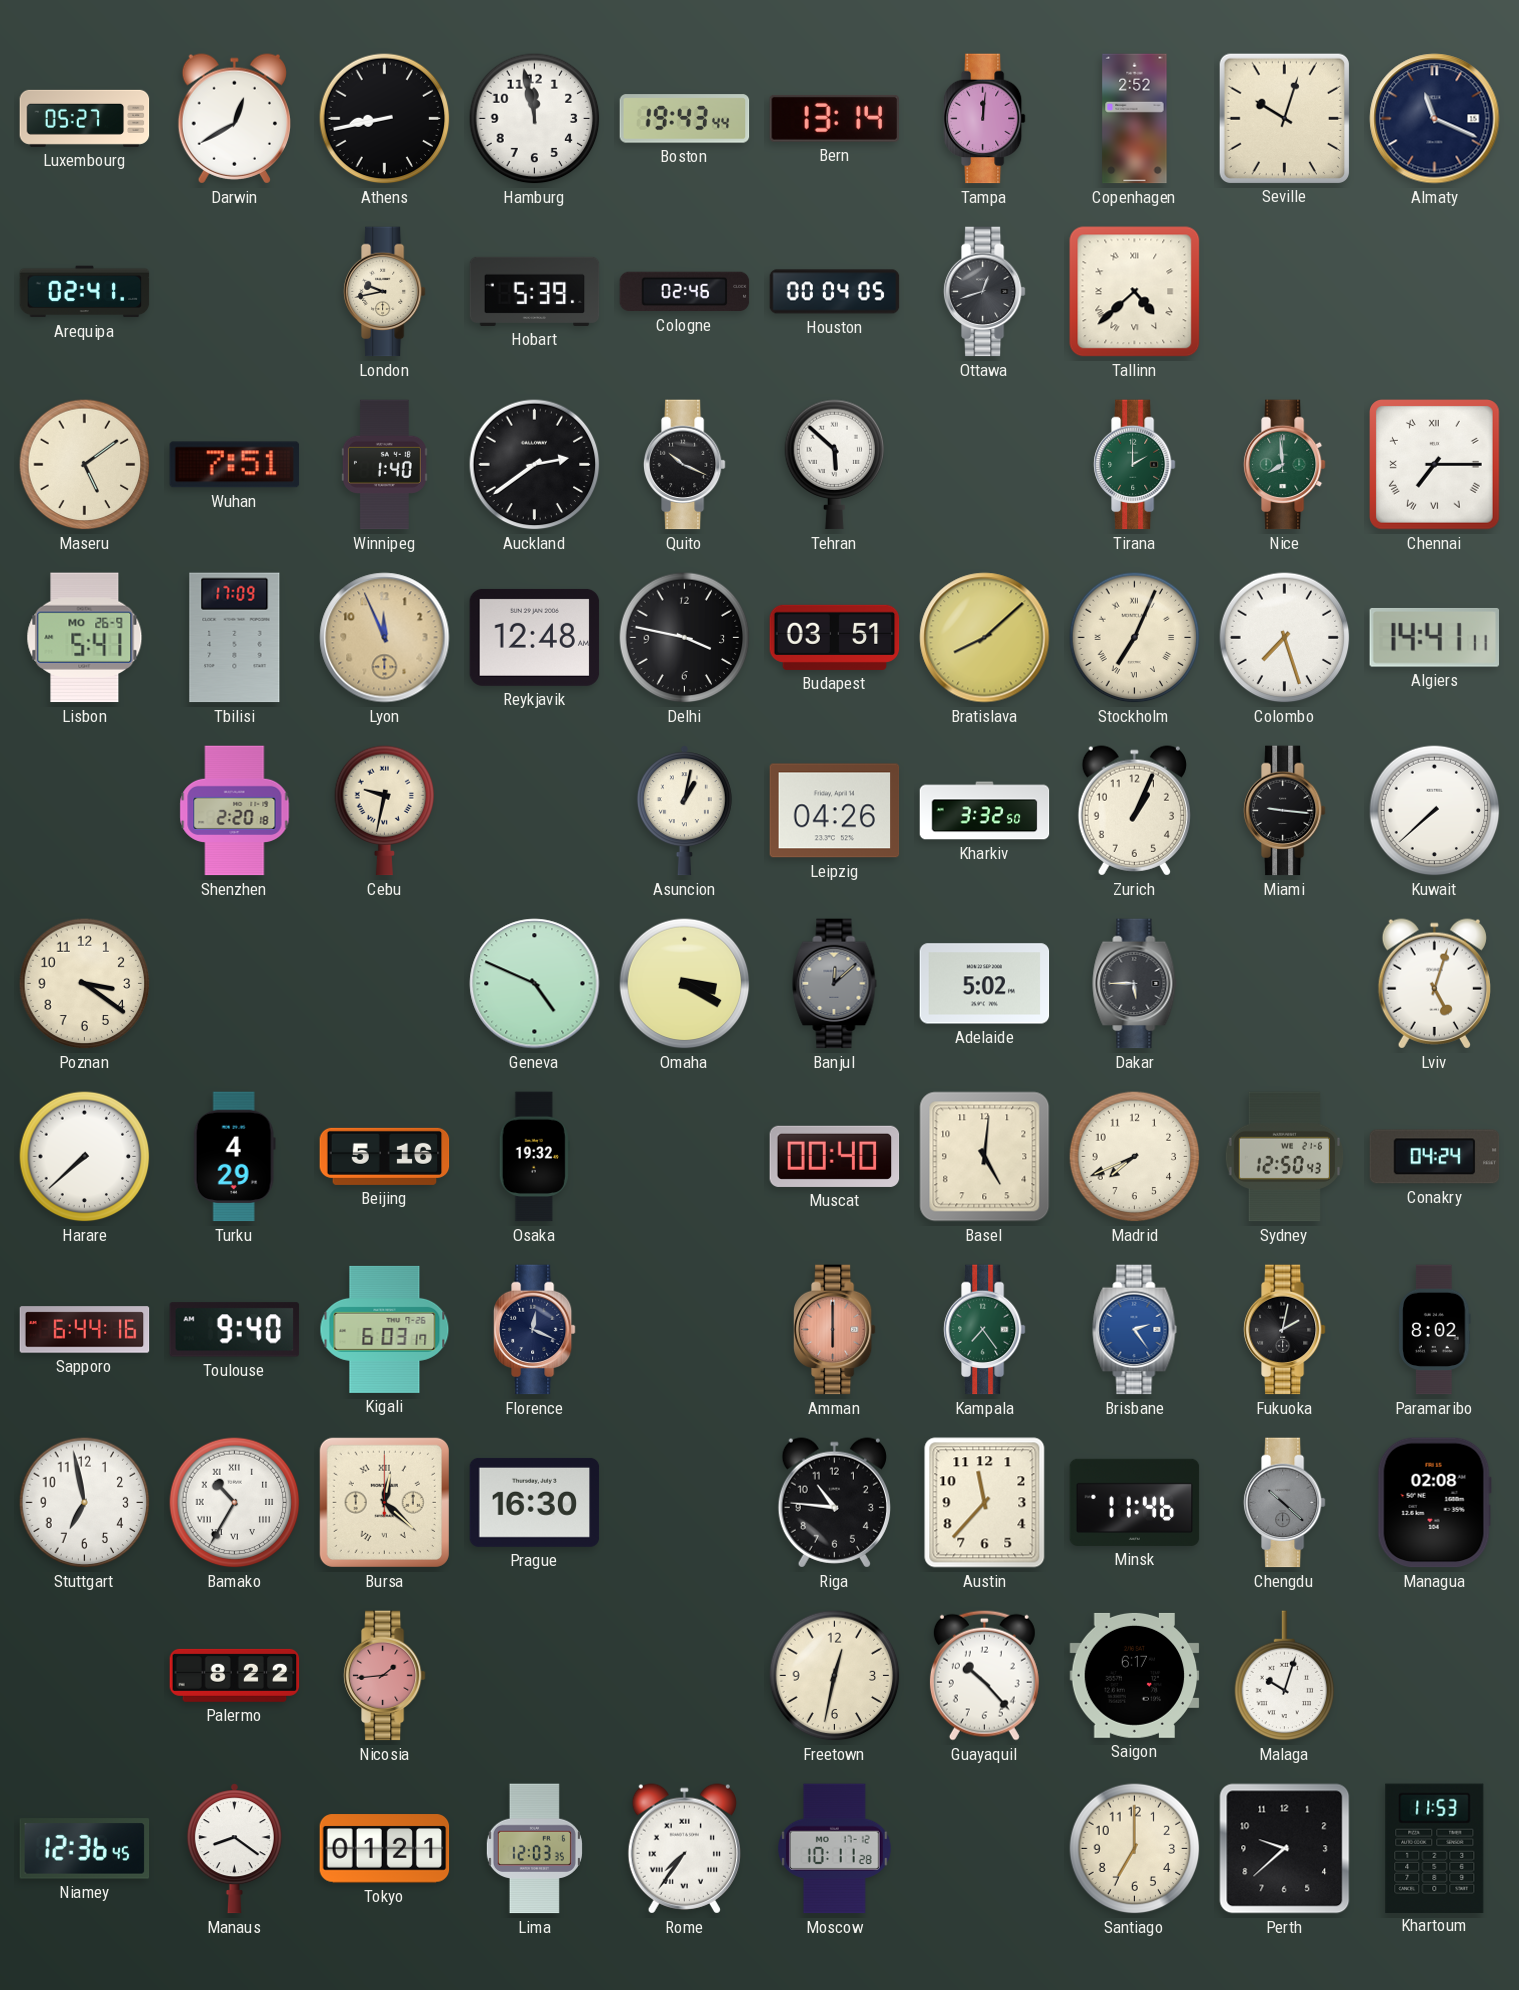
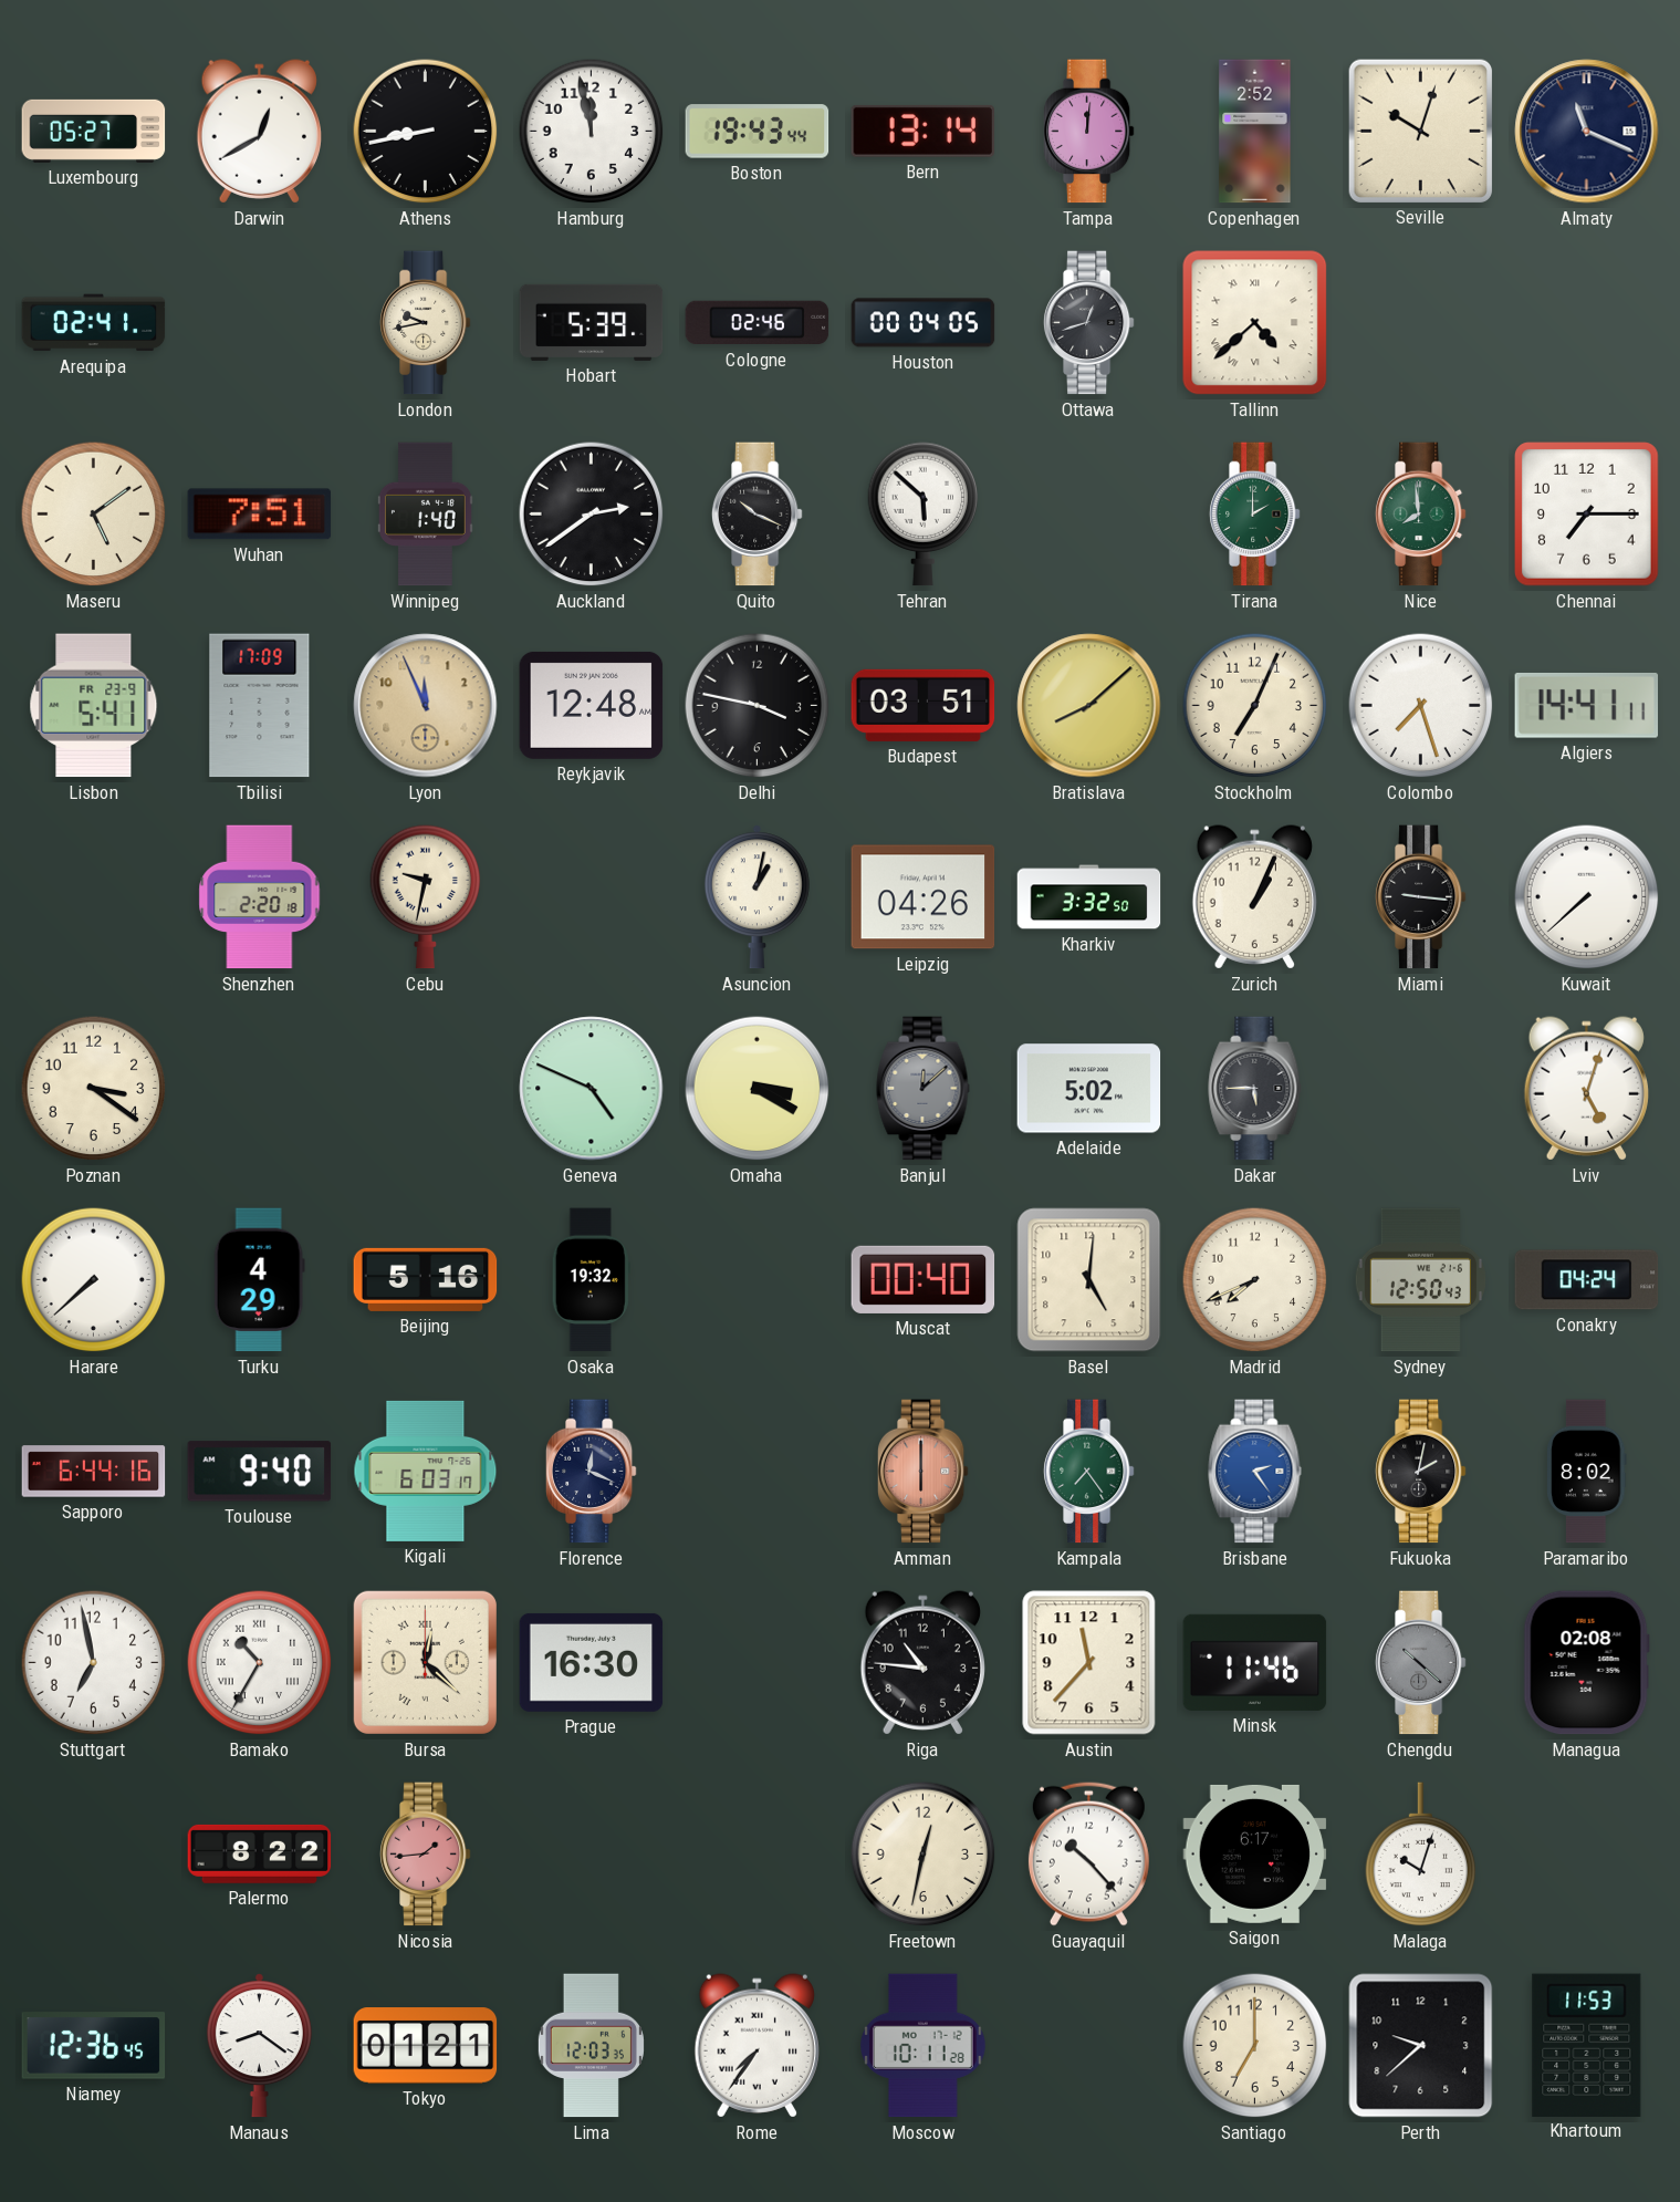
Chennai numerals: Roman -> Arabic
Lisbon date: MO 26-9 -> FR 23-9
Stockholm numerals: Roman -> Arabic
